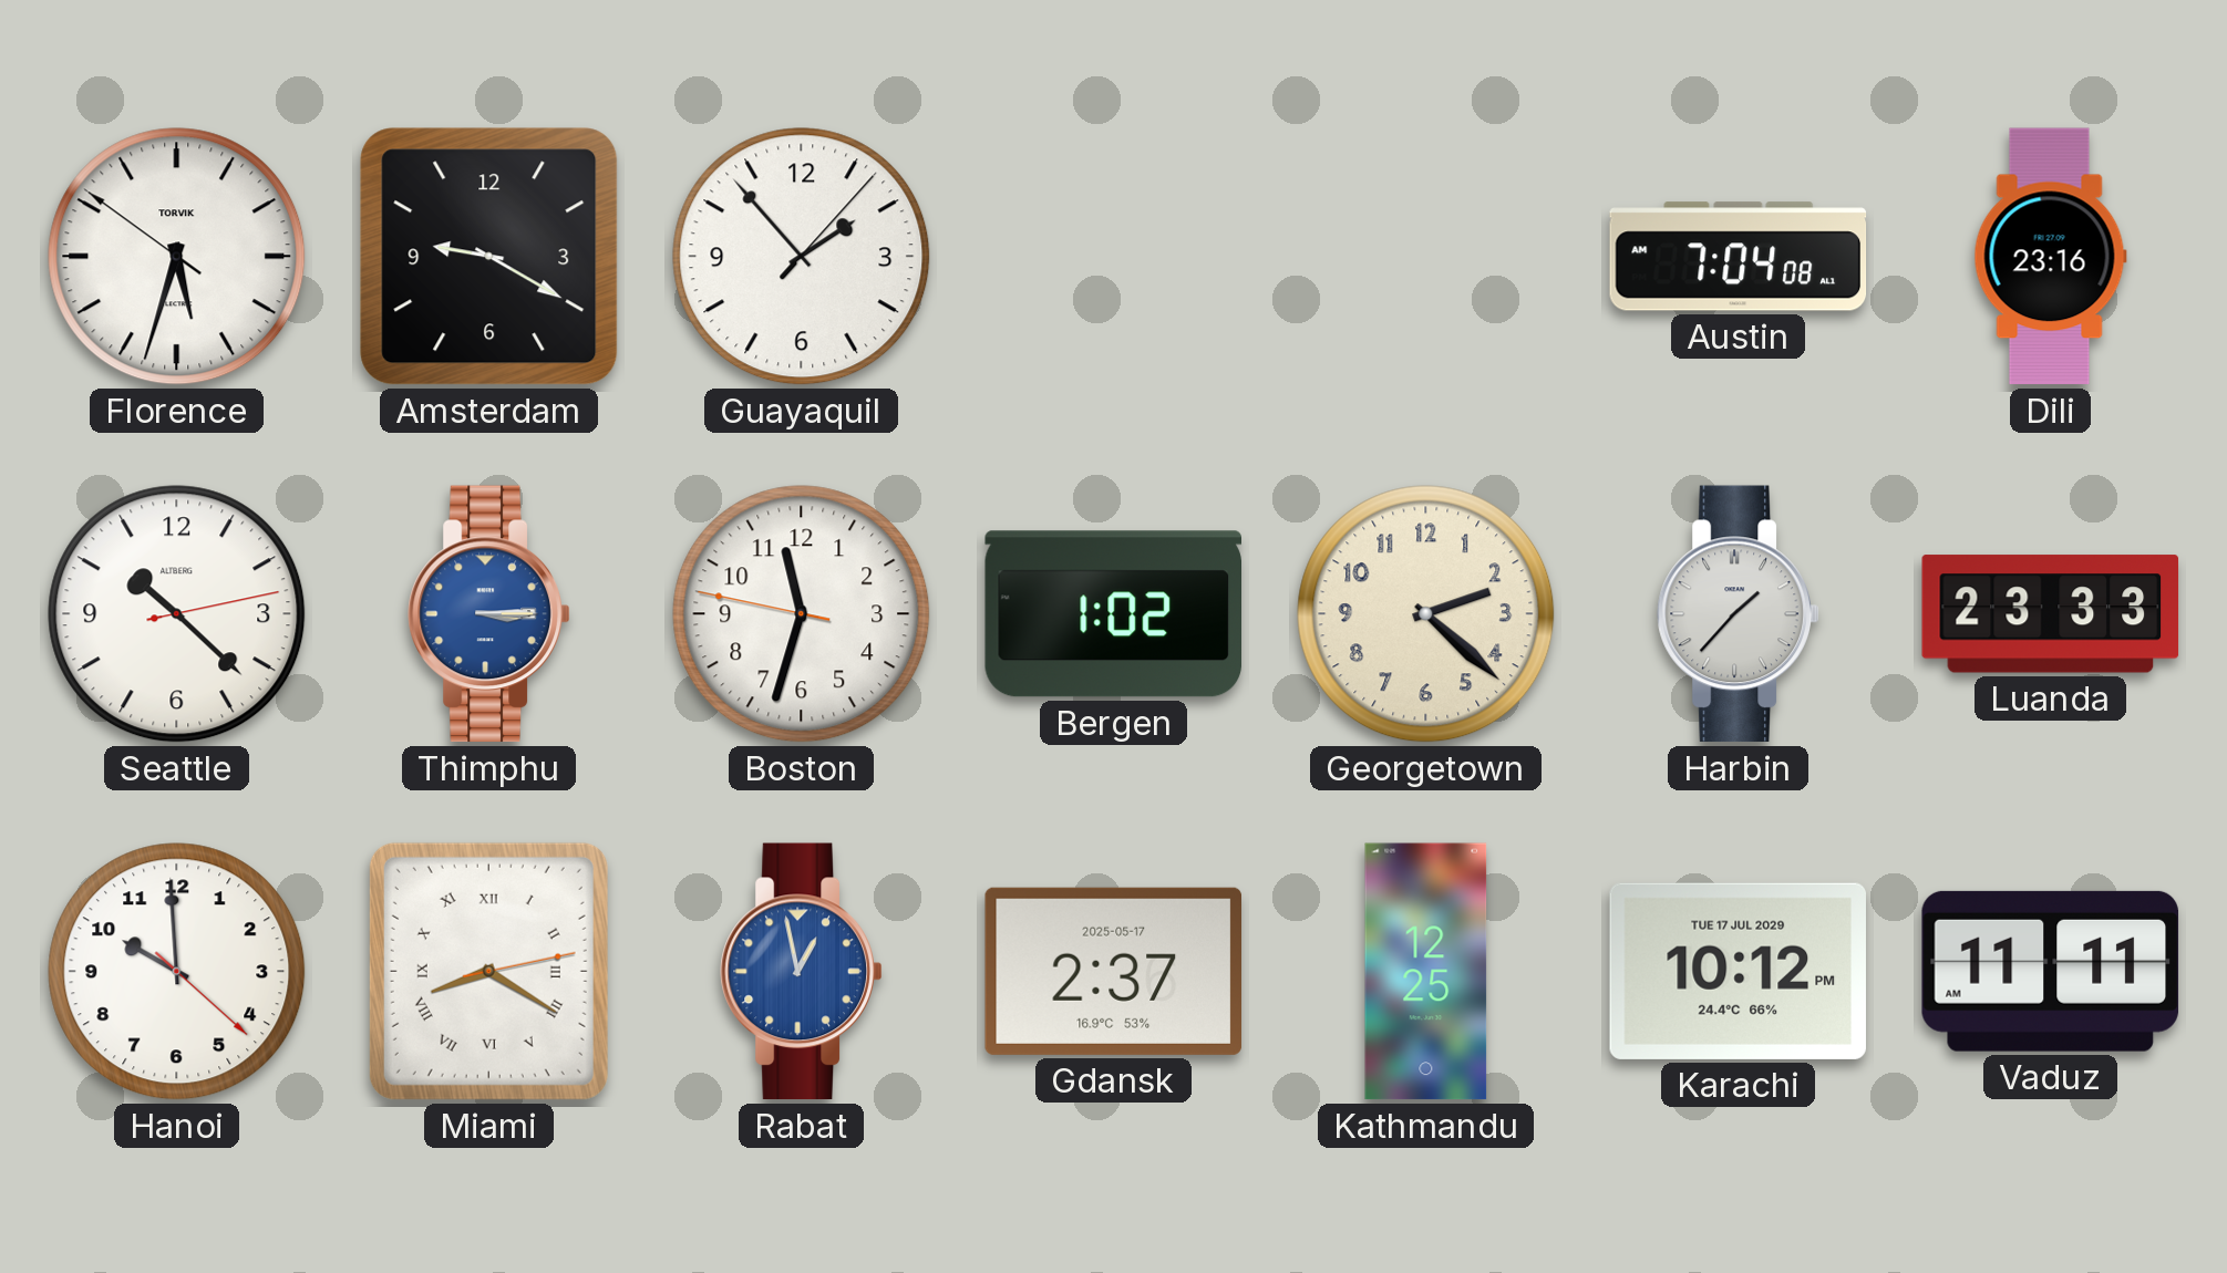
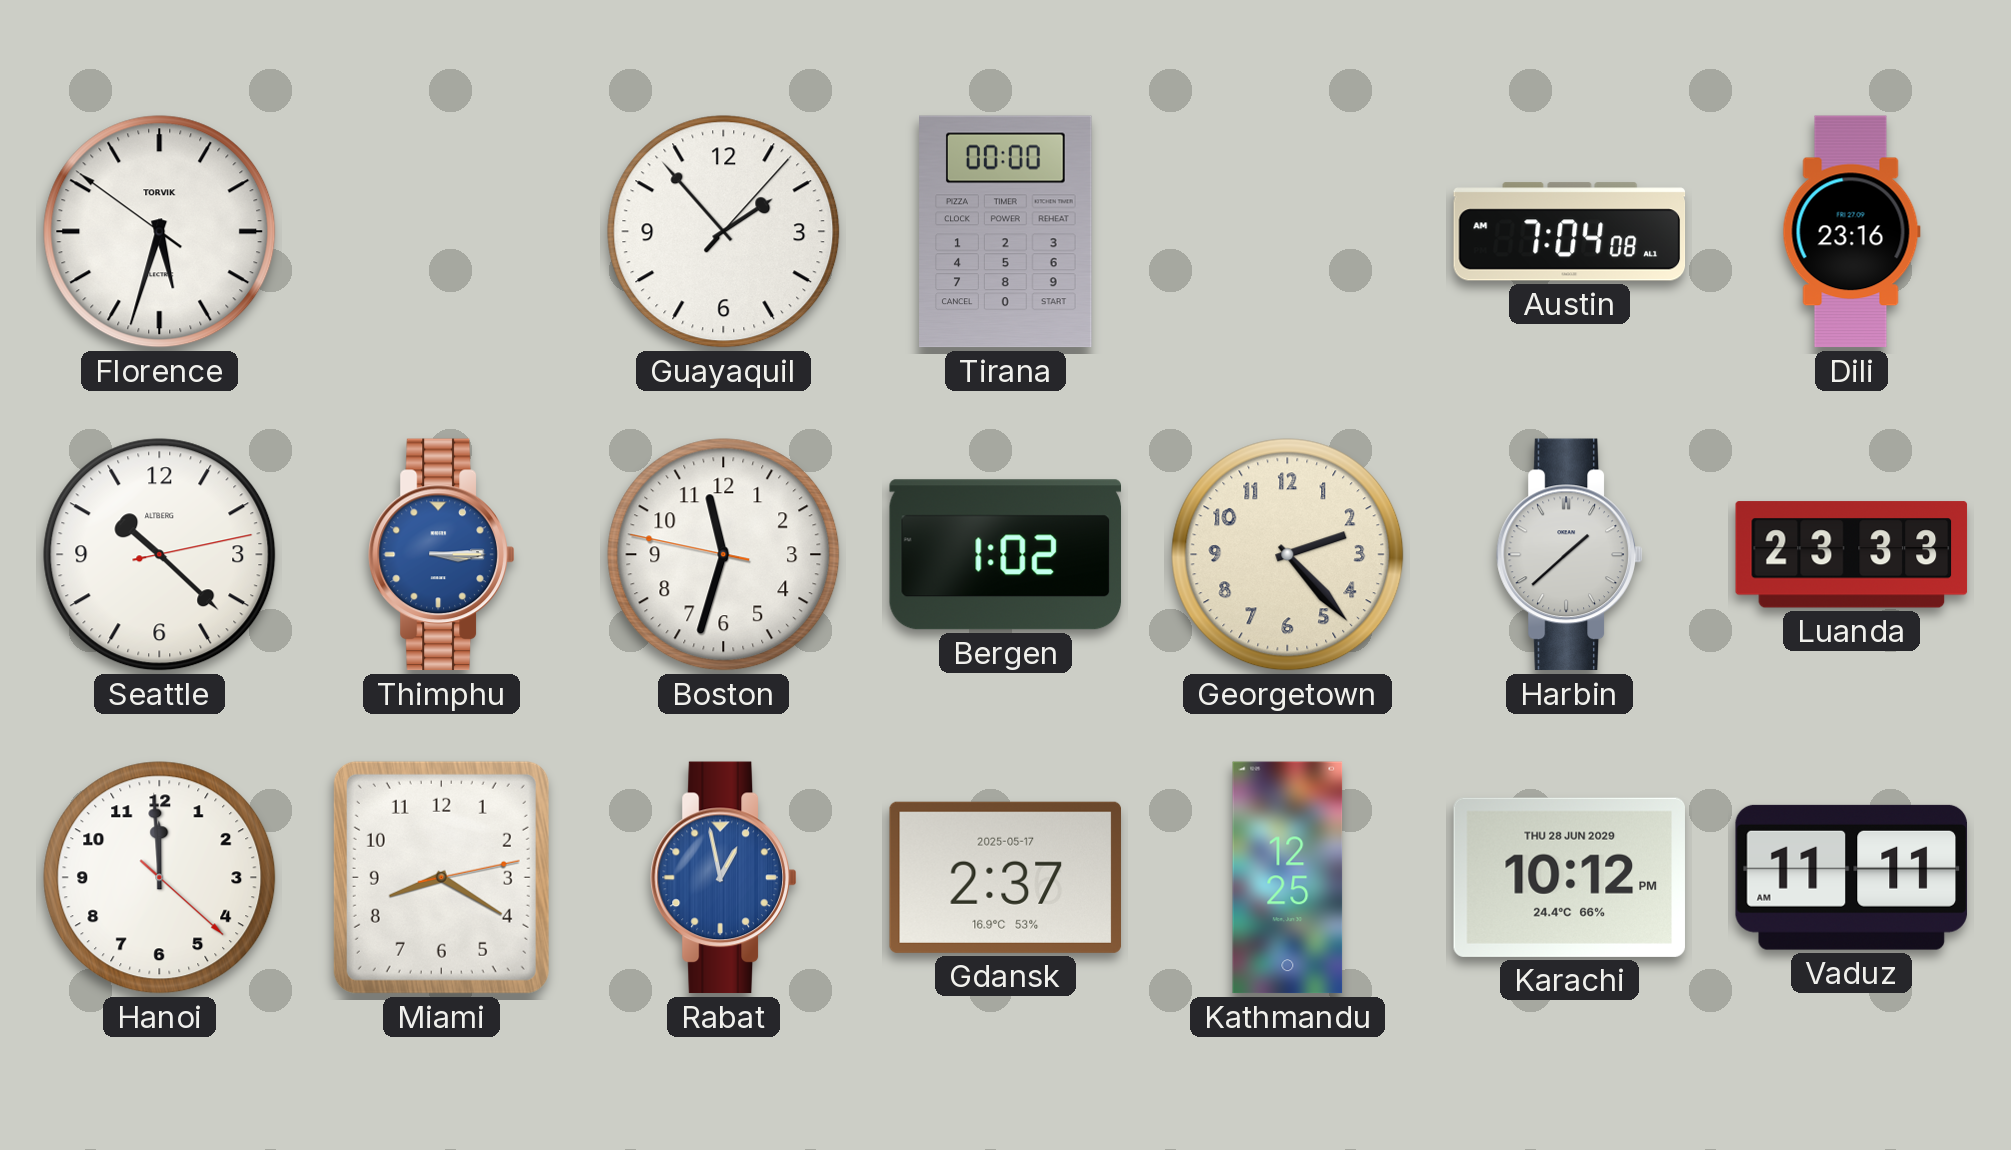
Amsterdam: 9:20 -> none
Tirana: none -> 00:00
Georgetown: 2:22 -> 2:23
Harbin: 1:37 -> 1:38
Hanoi: 9:59 -> 11:59
Miami numerals: Roman -> Arabic
Karachi date: TUE 17 JUL 2029 -> THU 28 JUN 2029
